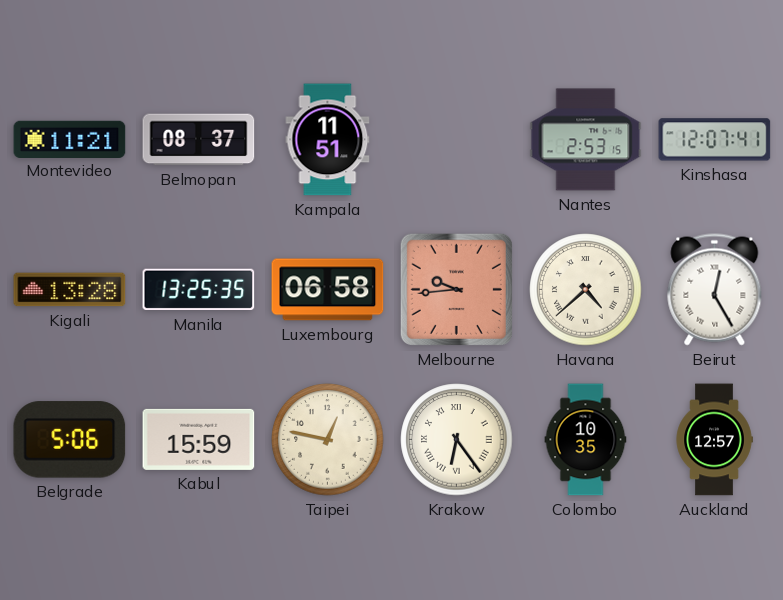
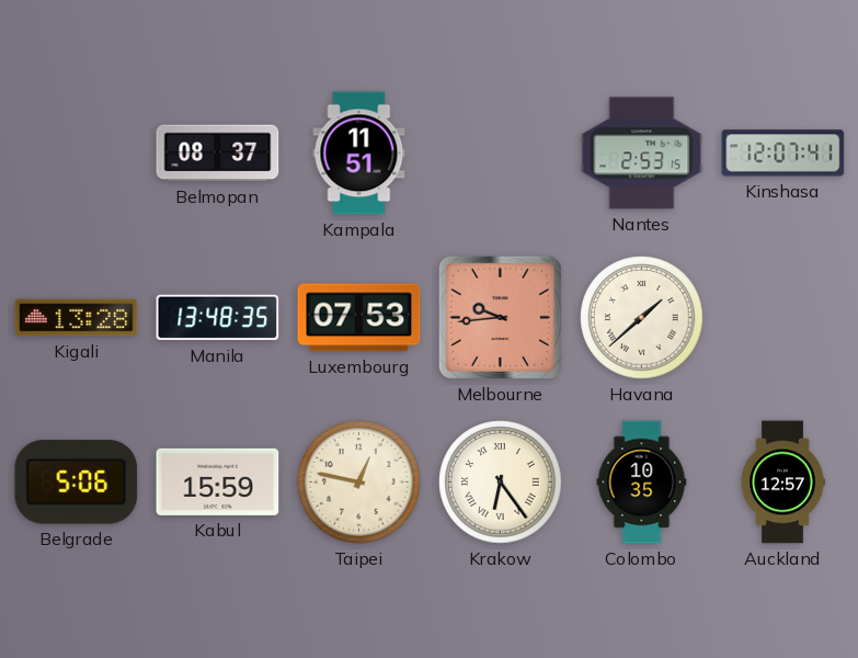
Montevideo: 11:21 -> none
Manila: 13:25 -> 13:48
Luxembourg: 06:58 -> 07:53
Havana: 4:38 -> 1:38
Beirut: 12:25 -> none
